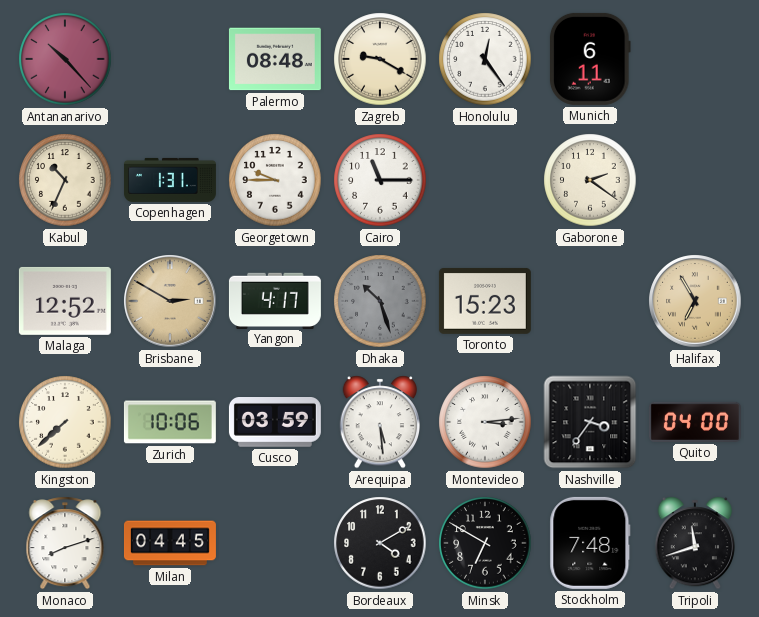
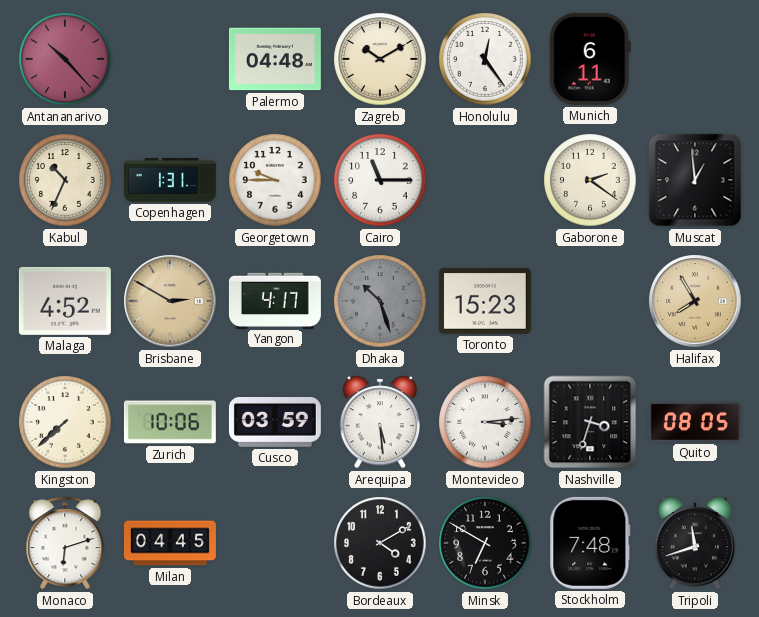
Palermo: 08:48 -> 04:48
Zagreb: 9:20 -> 10:10
Muscat: none -> 12:59
Malaga: 12:52 -> 4:52
Halifax: 6:55 -> 7:55
Nashville: 3:36 -> 3:33
Quito: 04:00 -> 08:05
Monaco: 8:12 -> 6:12
